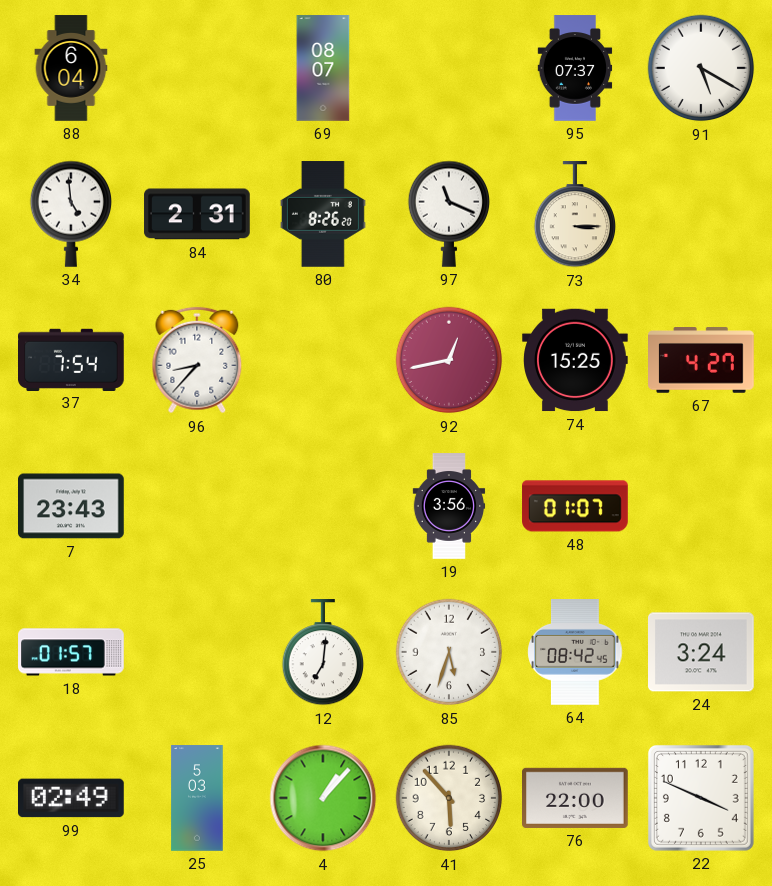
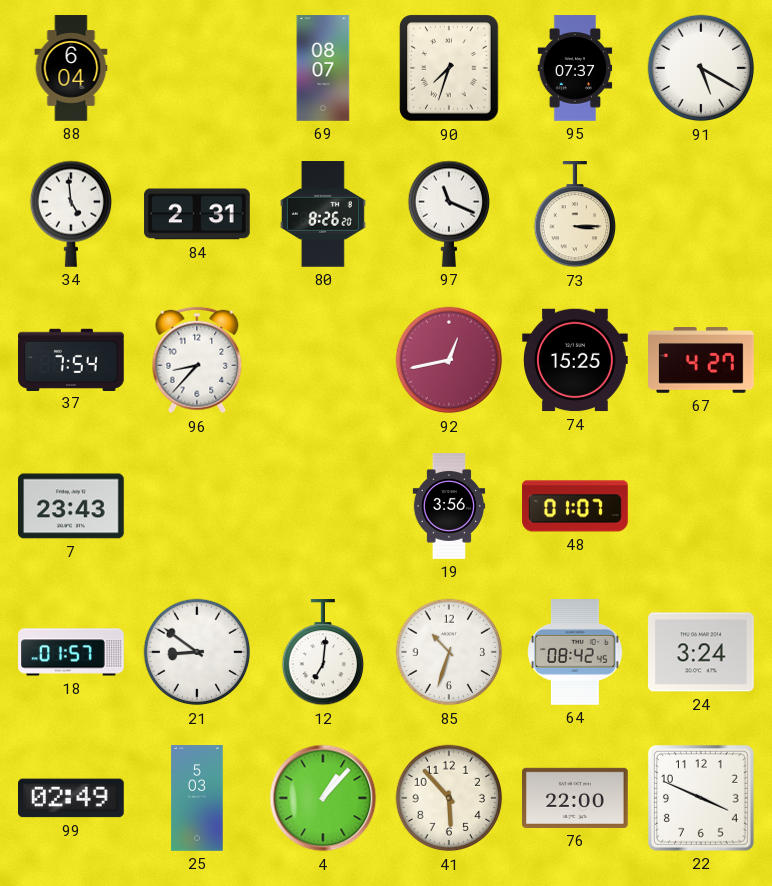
90: none -> 7:33
21: none -> 8:51
85: 5:33 -> 10:33
